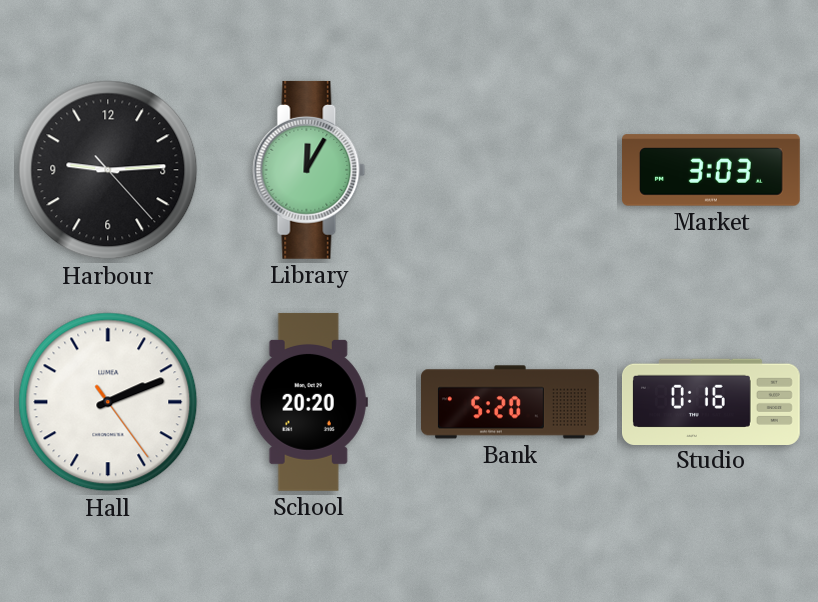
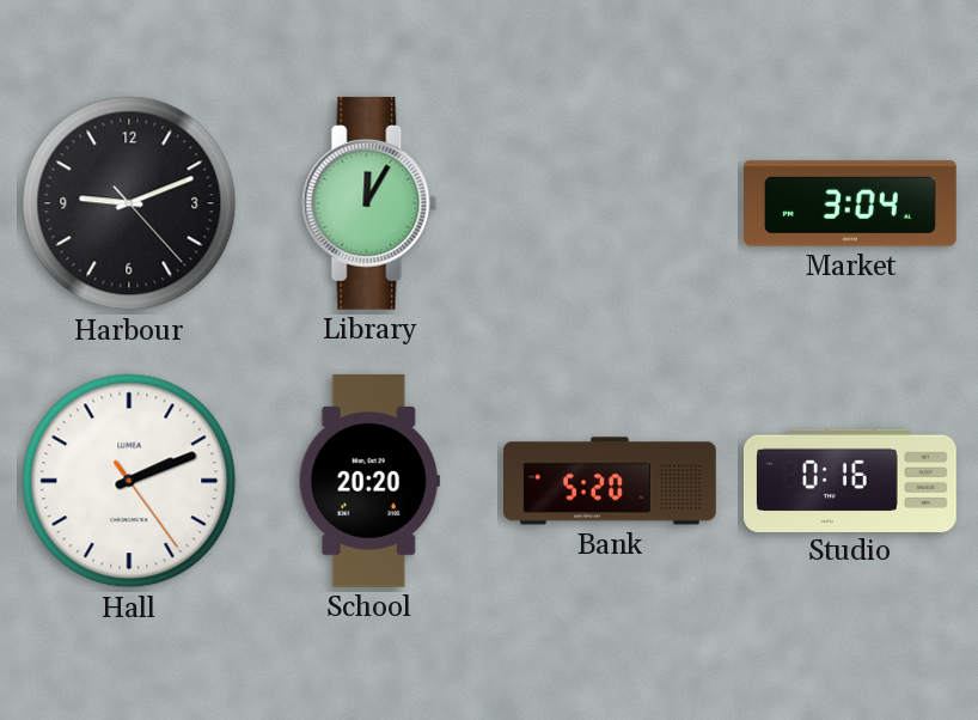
Harbour: 9:14 -> 9:11
Market: 3:03 -> 3:04
